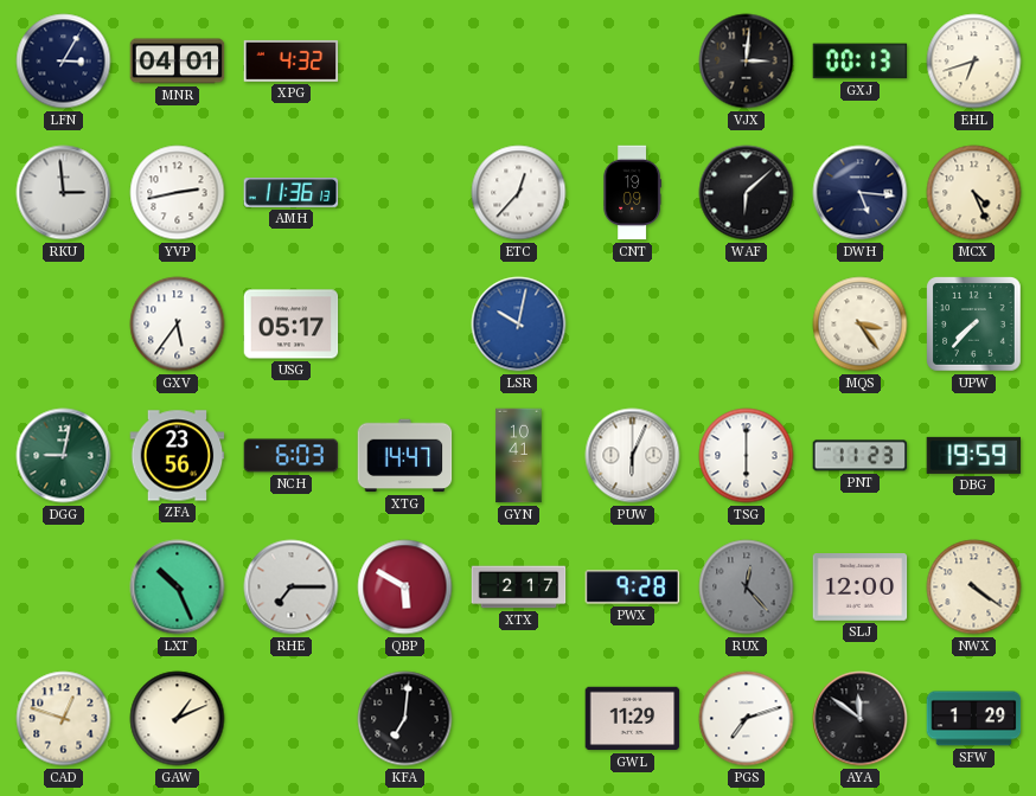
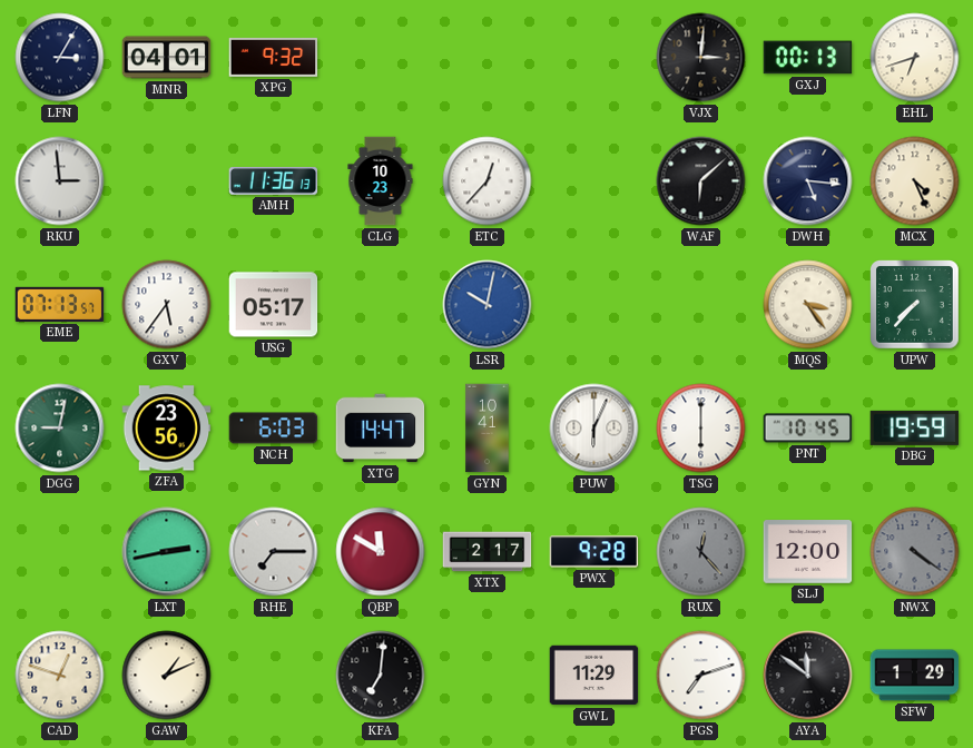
XPG: 4:32 -> 9:32
YVP: 2:43 -> none
CLG: none -> 10:23
CNT: 19:09 -> none
EME: none -> 07:13
PNT: 11:23 -> 10:45
LXT: 10:26 -> 2:43
QBP: 5:50 -> 11:50
NWX dial: cream -> grey
